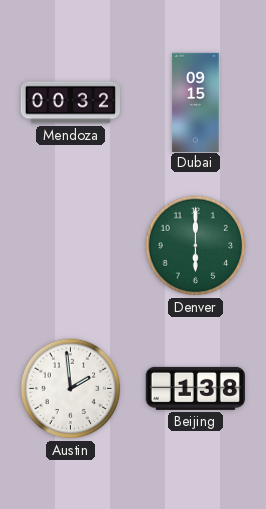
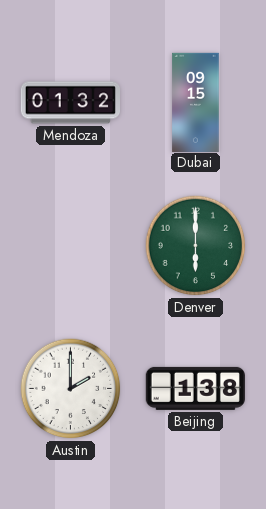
Mendoza: 00:32 -> 01:32
Austin: 1:59 -> 2:00
